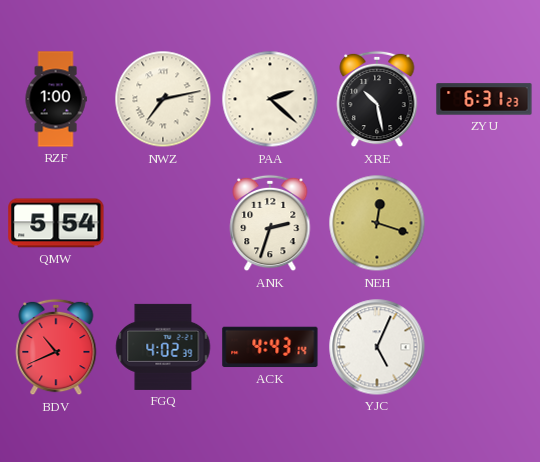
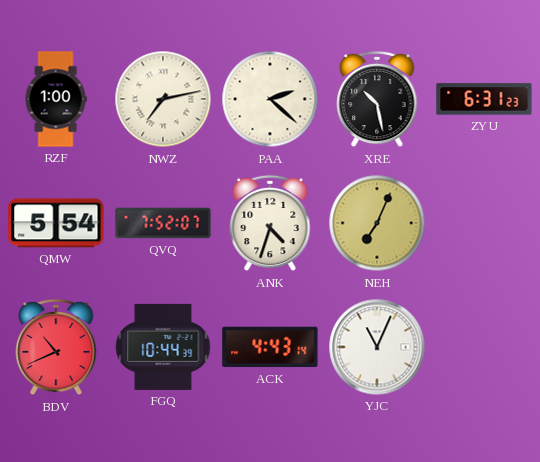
QVQ: none -> 7:52
ANK: 2:33 -> 4:33
NEH: 12:18 -> 7:04
FGQ: 4:02 -> 10:44
YJC: 5:04 -> 11:04
